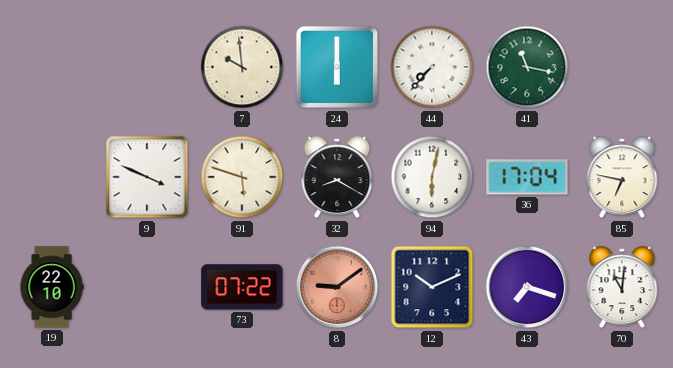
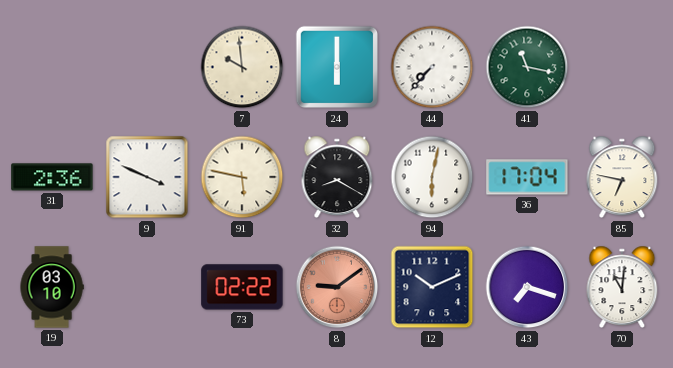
31: none -> 2:36
91: 5:48 -> 5:47
19: 22:10 -> 03:10
73: 07:22 -> 02:22
